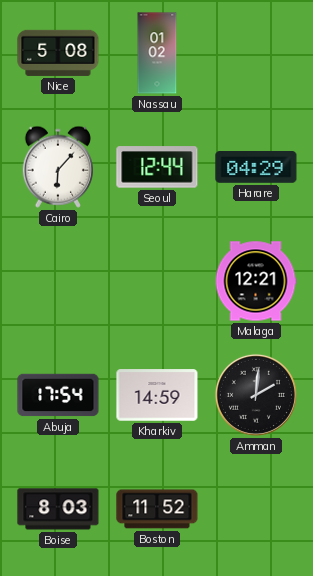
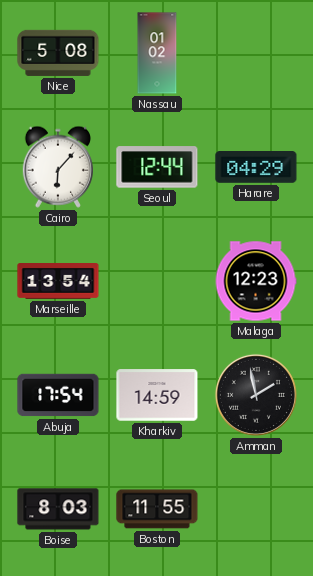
Marseille: none -> 13:54
Malaga: 12:21 -> 12:23
Amman: 2:01 -> 1:58
Boston: 11:52 -> 11:55
